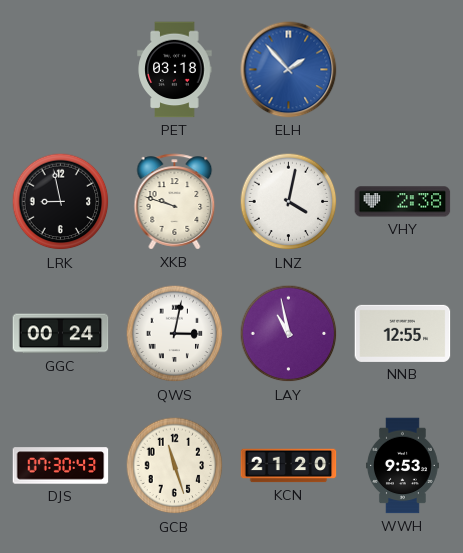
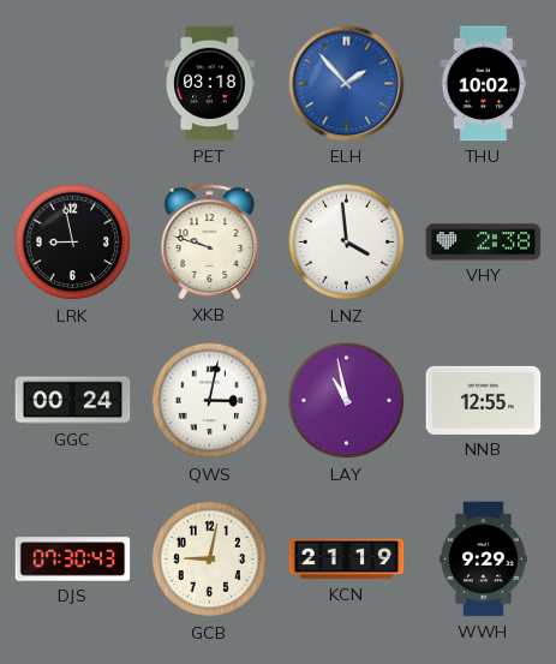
THU: none -> 10:02
LNZ: 4:02 -> 3:59
GCB: 11:27 -> 9:02
KCN: 21:20 -> 21:19
WWH: 9:53 -> 9:29
